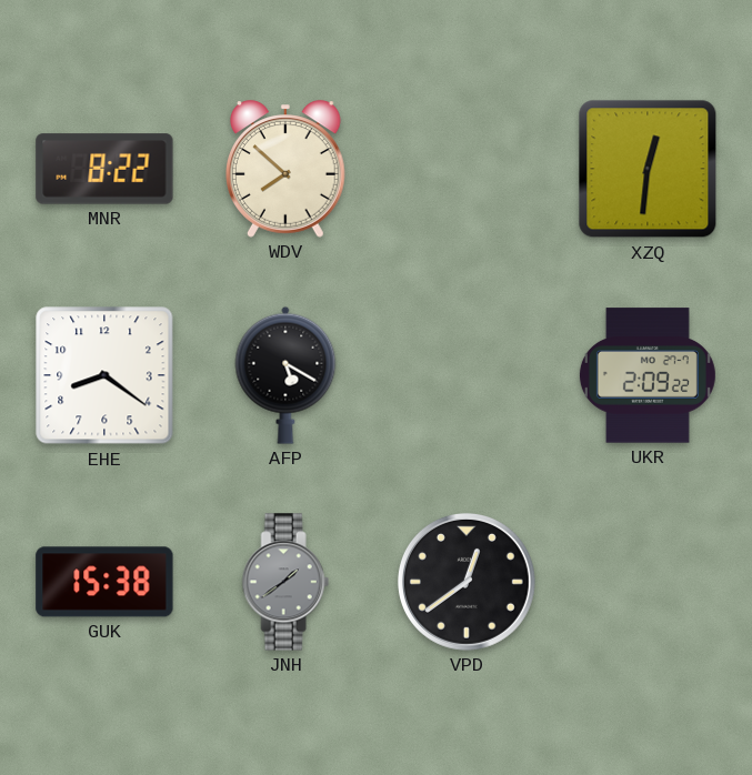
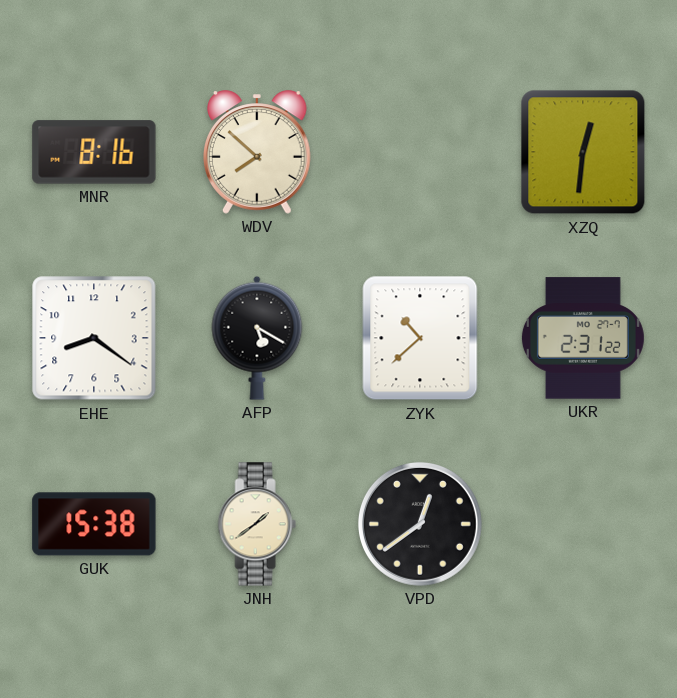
MNR: 8:22 -> 8:16
ZYK: none -> 10:38
UKR: 2:09 -> 2:31
JNH dial: grey -> cream
